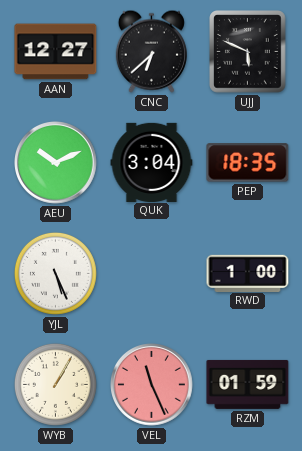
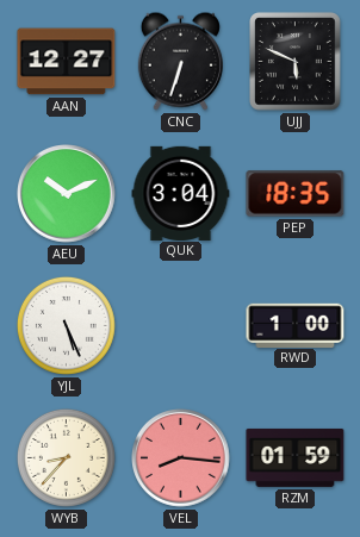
CNC: 6:38 -> 6:33
WYB: 1:05 -> 8:37
VEL: 11:26 -> 8:16
